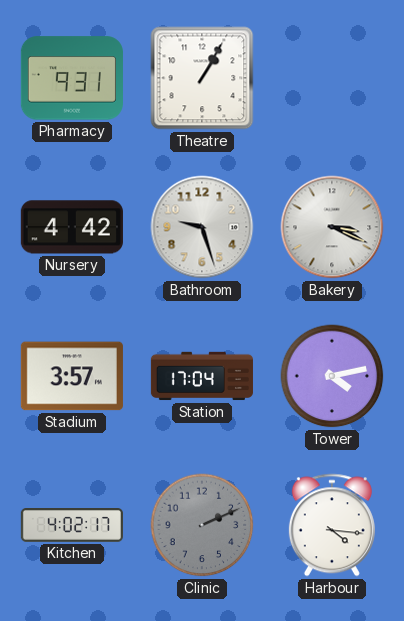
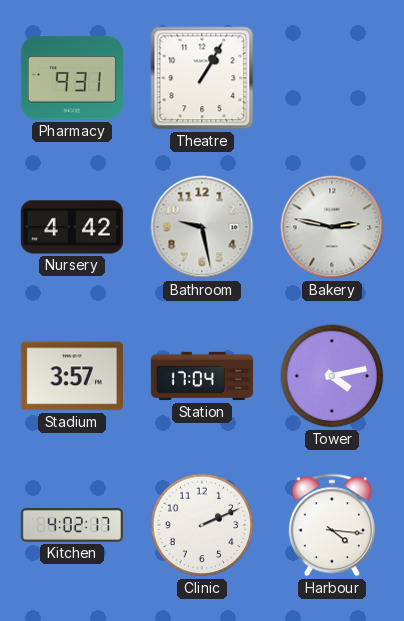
Bathroom: 9:27 -> 9:28
Bakery: 3:19 -> 2:47
Clinic dial: grey -> white
